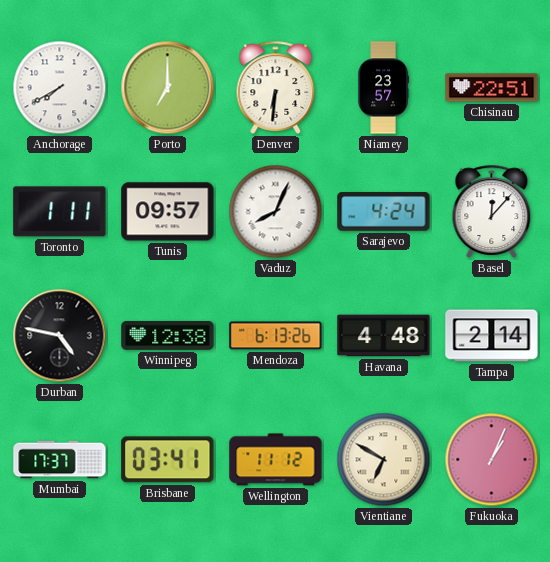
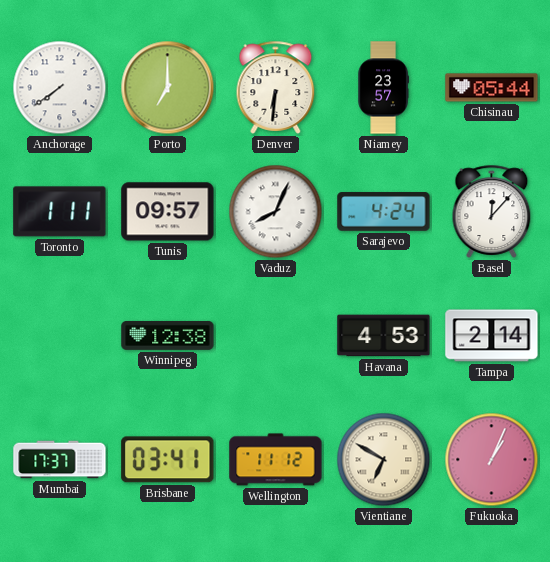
Anchorage: 7:40 -> 7:39
Chisinau: 22:51 -> 05:44
Durban: 4:47 -> none
Mendoza: 6:13 -> none
Havana: 4:48 -> 4:53
